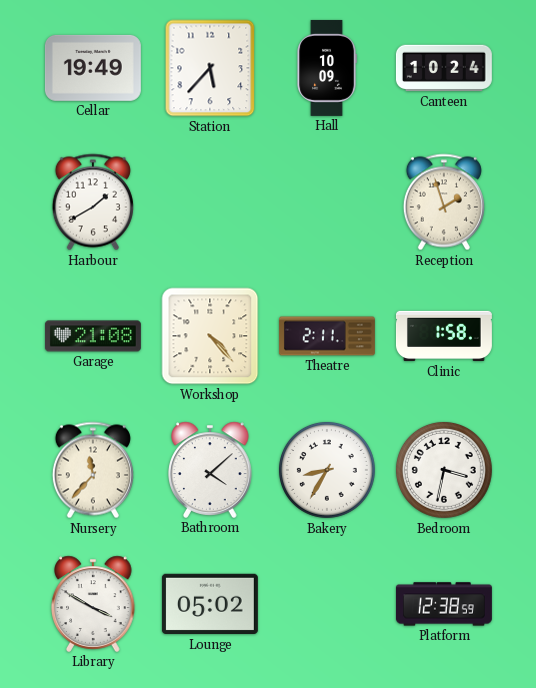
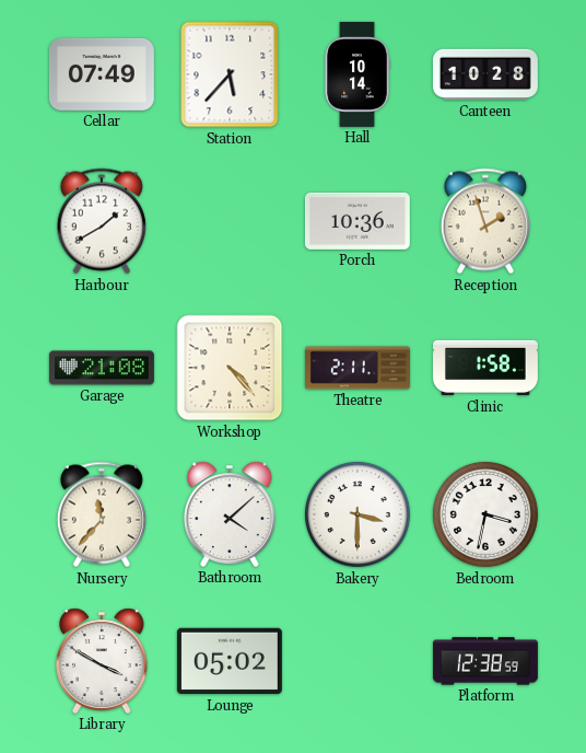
Cellar: 19:49 -> 07:49
Hall: 10:09 -> 10:14
Canteen: 10:24 -> 10:28
Porch: none -> 10:36
Bakery: 8:35 -> 3:30
